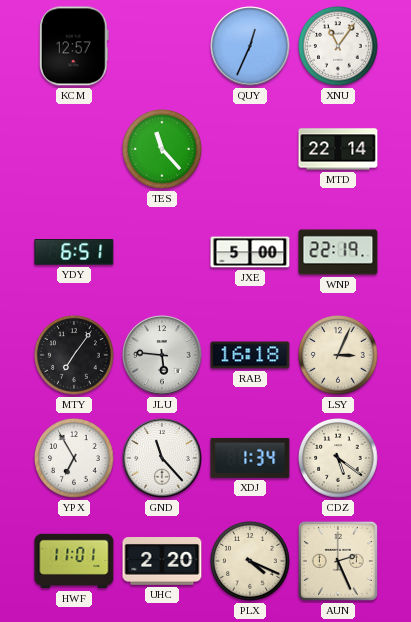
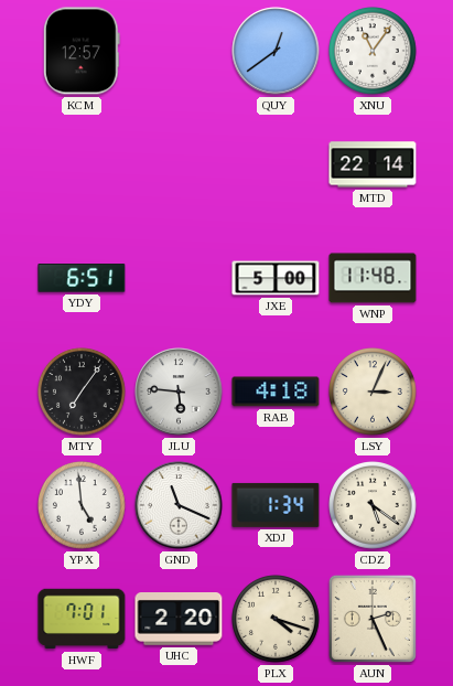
QUY: 12:34 -> 12:39
TES: 11:23 -> none
WNP: 22:19 -> 11:48
RAB: 16:18 -> 4:18
YPX: 6:55 -> 4:59
GND: 11:23 -> 11:19
HWF: 11:01 -> 7:01
PLX: 4:19 -> 4:18
